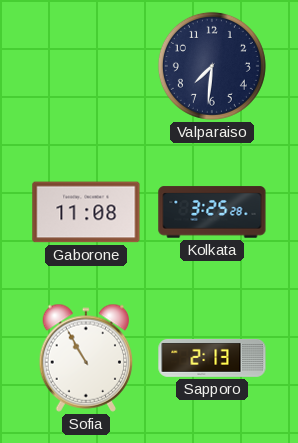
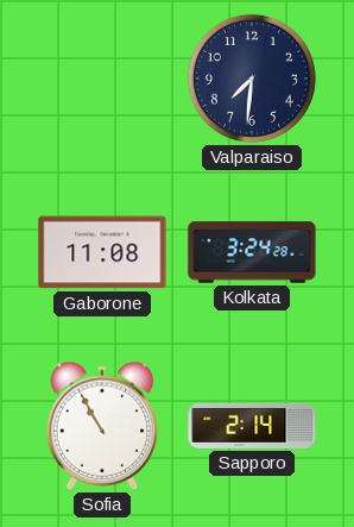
Kolkata: 3:25 -> 3:24
Sapporo: 2:13 -> 2:14
